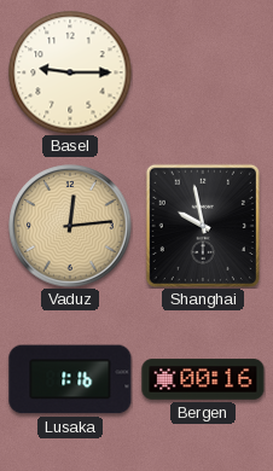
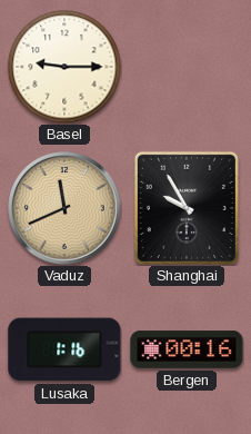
Vaduz: 12:14 -> 11:41
Shanghai: 9:58 -> 9:55
